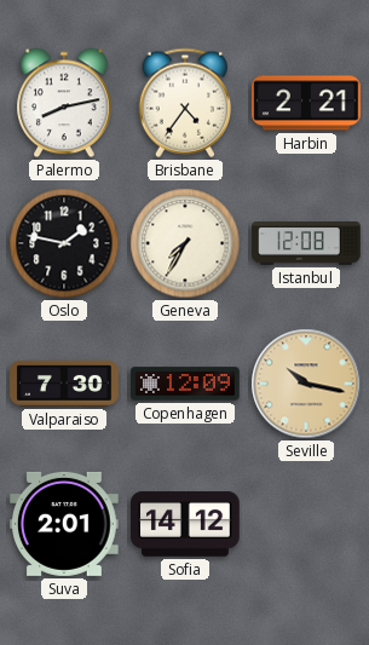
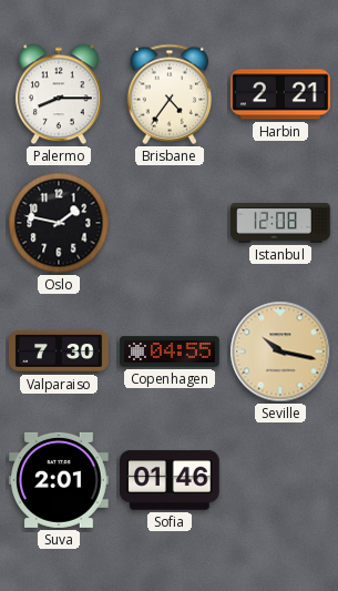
Palermo: 8:13 -> 8:15
Geneva: 7:35 -> none
Copenhagen: 12:09 -> 04:55
Sofia: 14:12 -> 01:46
